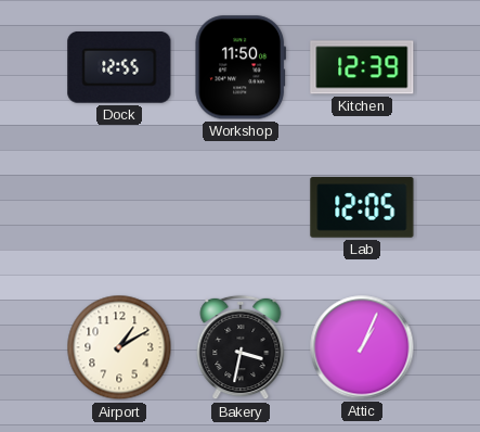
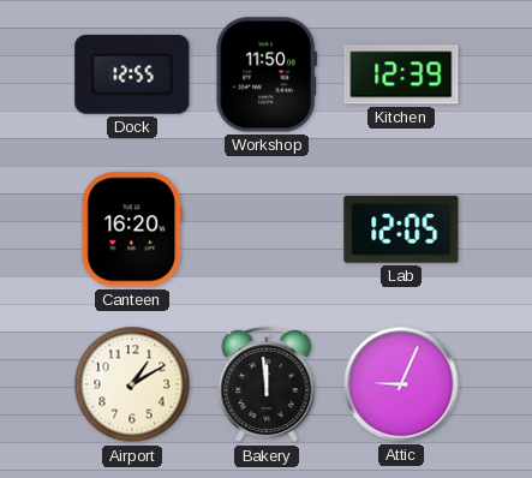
Canteen: none -> 16:20
Bakery: 3:32 -> 11:59
Attic: 1:04 -> 9:04
